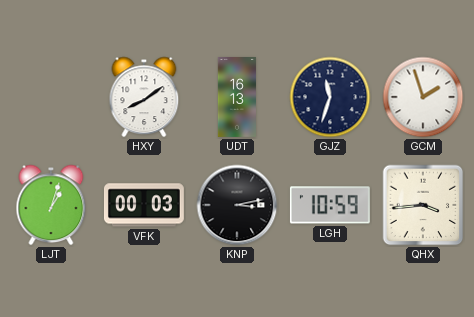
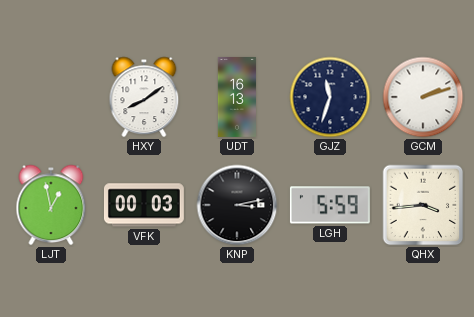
GCM: 1:57 -> 2:12
LJT: 1:03 -> 12:58
LGH: 10:59 -> 5:59
